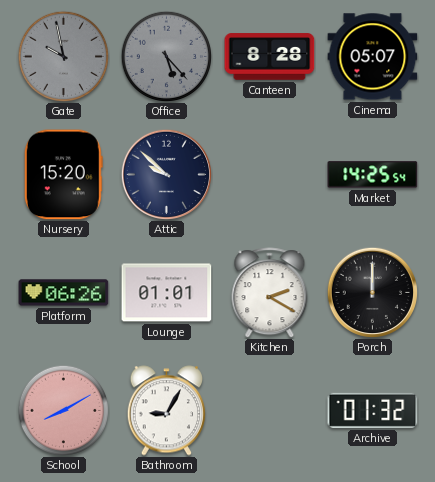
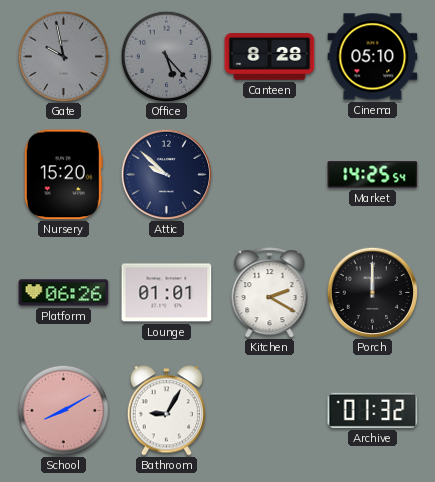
Cinema: 05:07 -> 05:10
